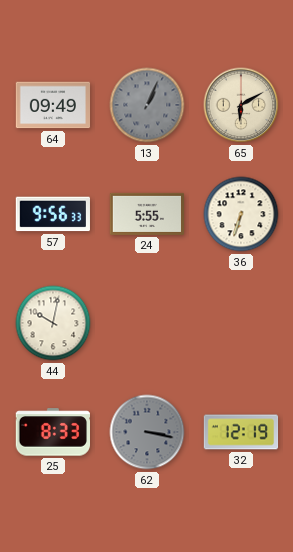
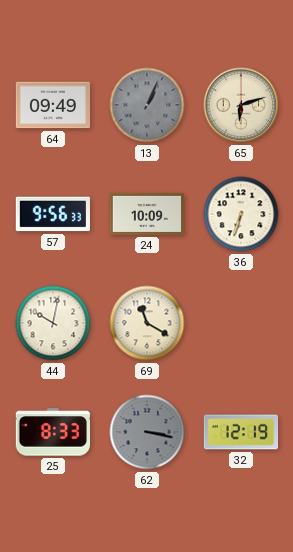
65: 6:10 -> 6:12
24: 5:55 -> 10:09
69: none -> 11:20
